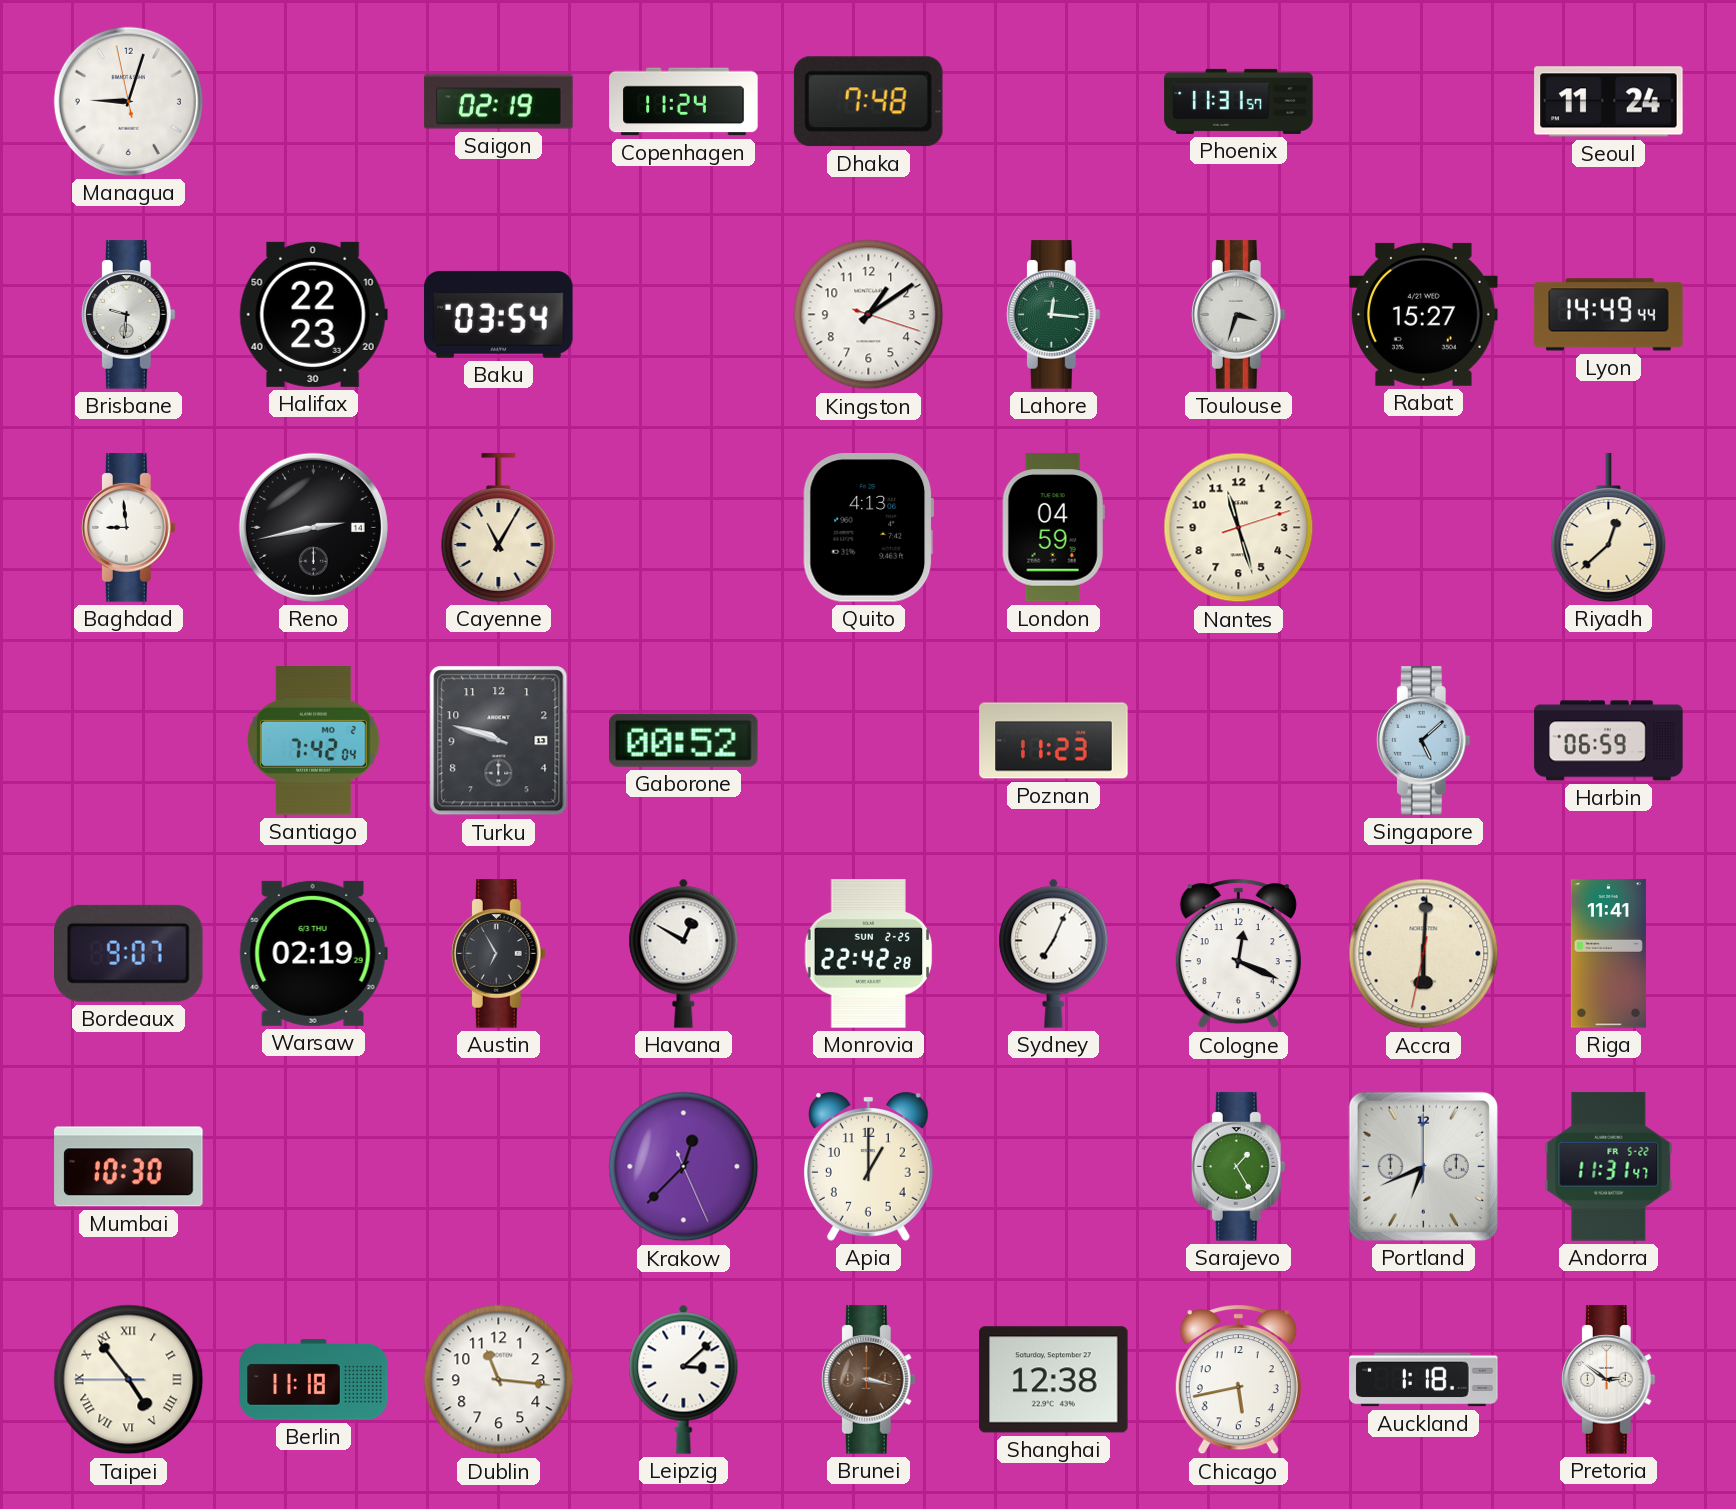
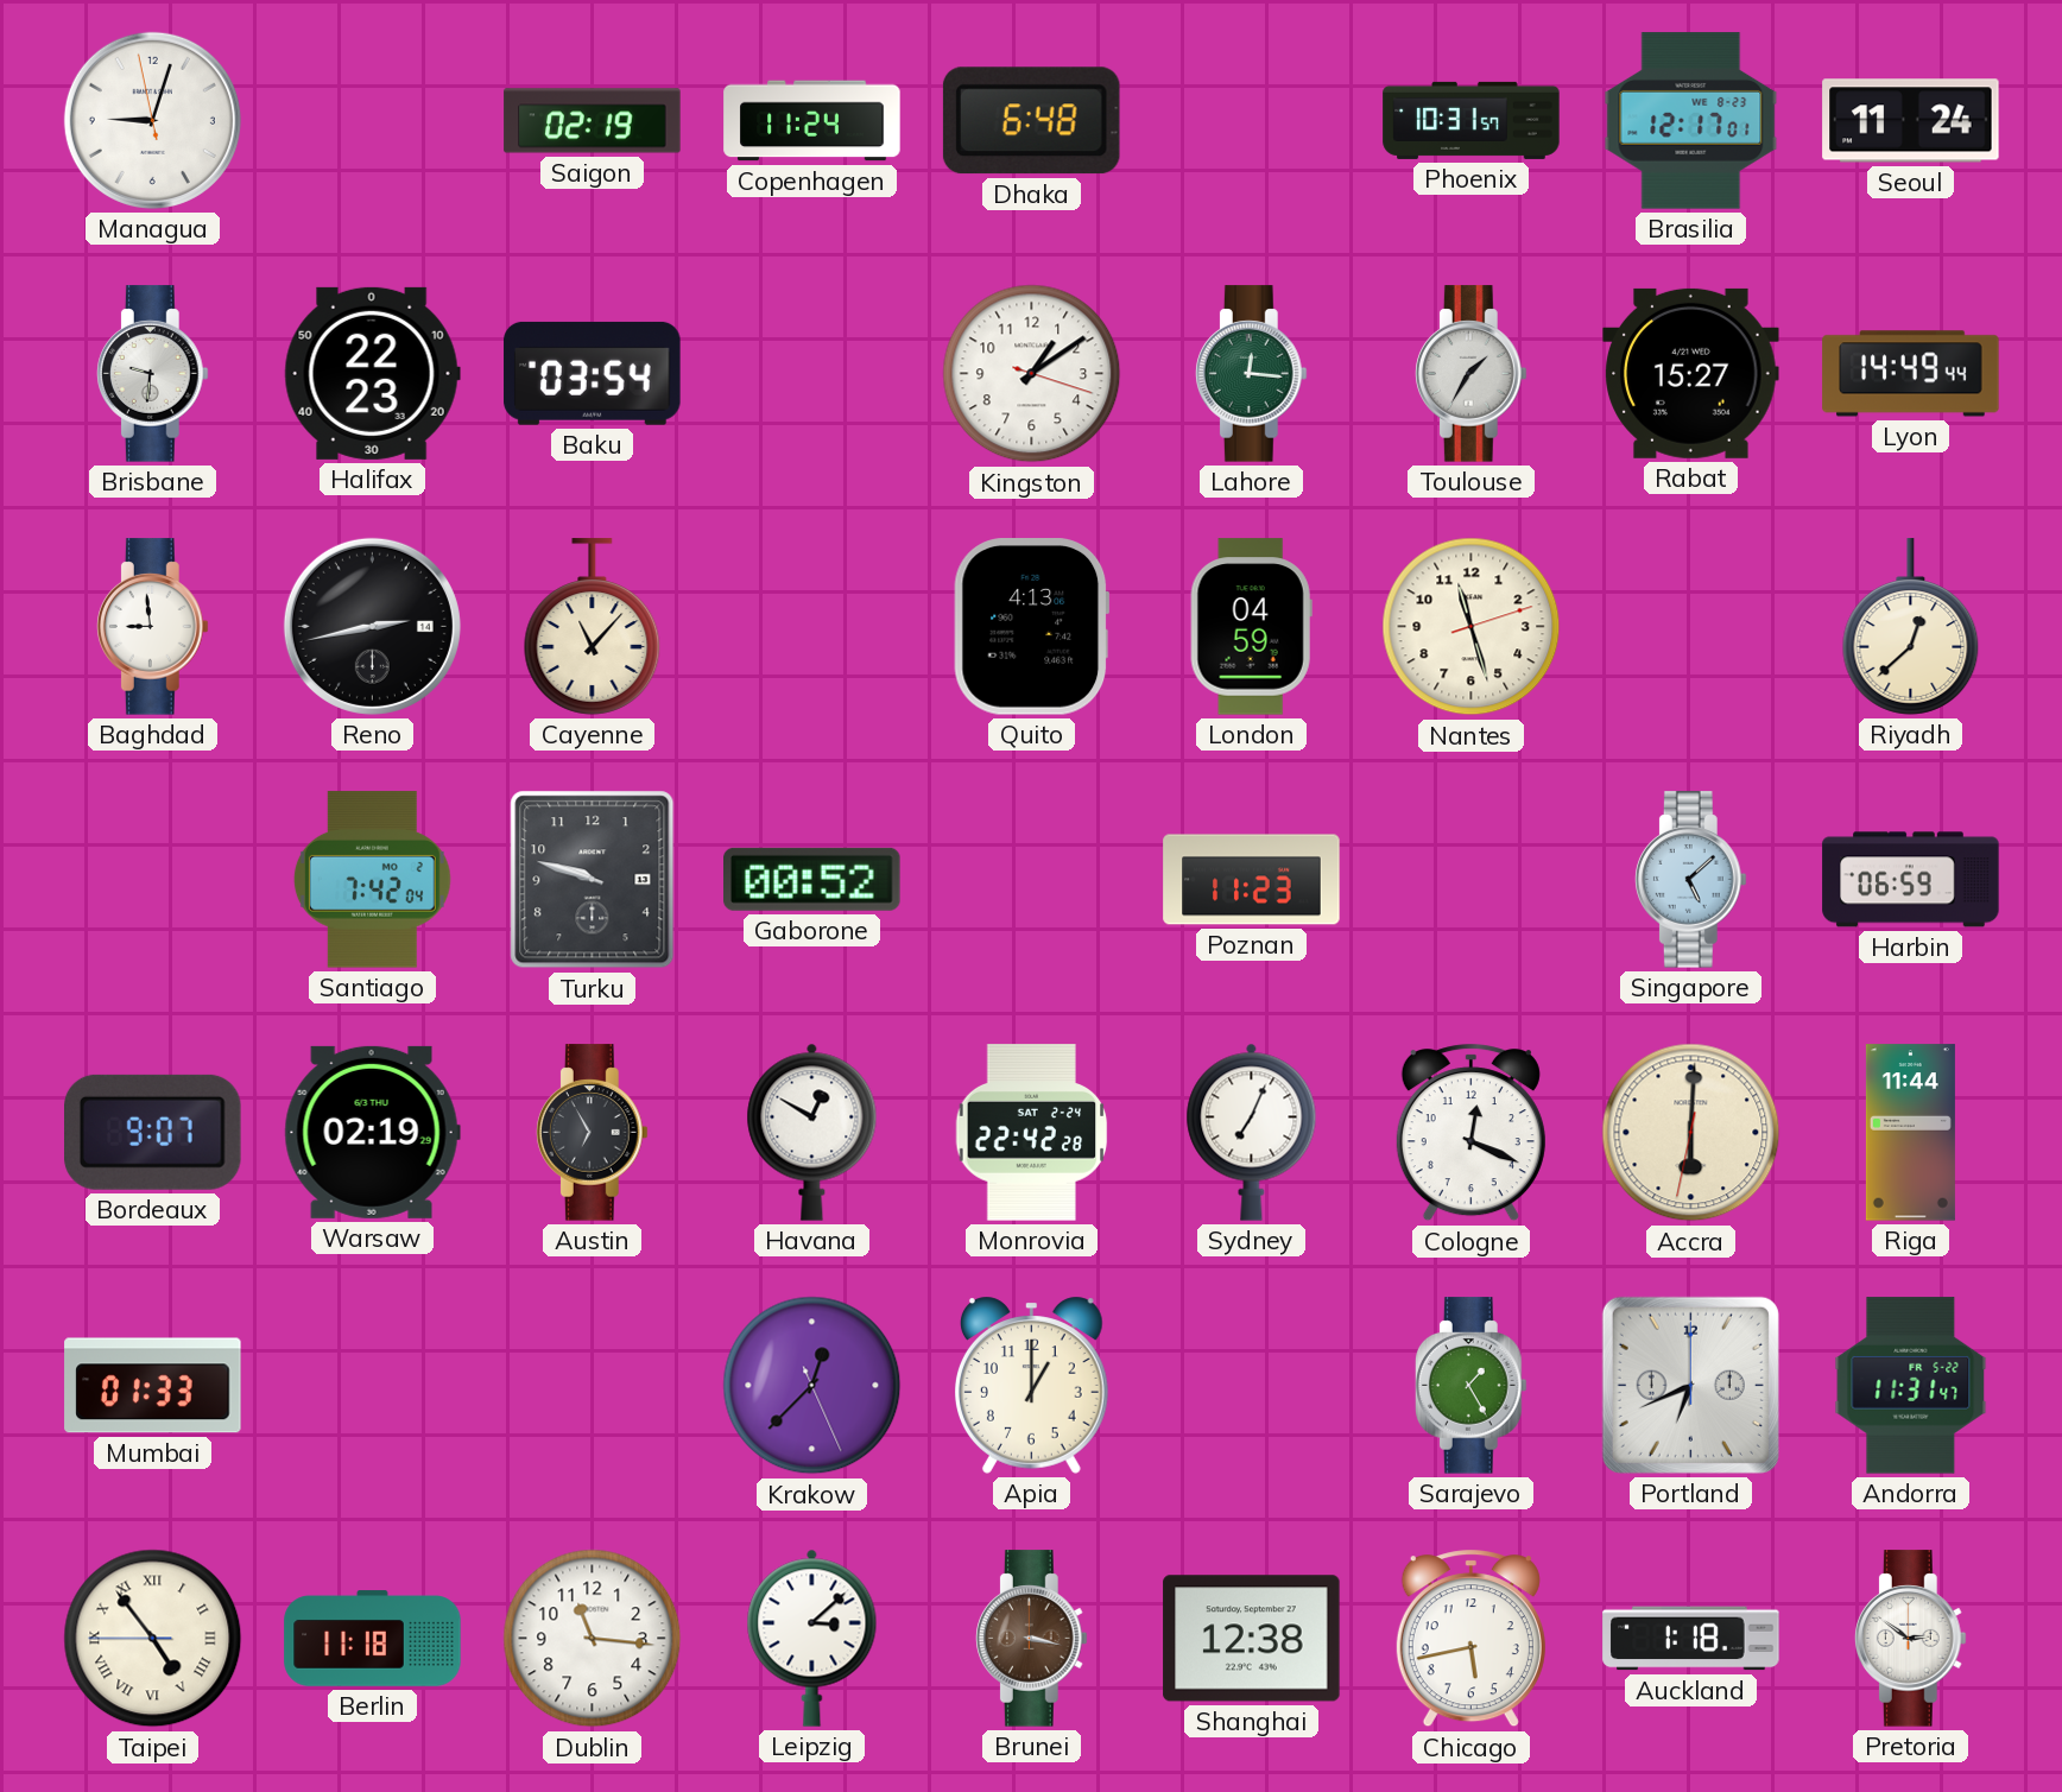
Dhaka: 7:48 -> 6:48
Phoenix: 11:31 -> 10:31
Brasilia: none -> 12:17
Toulouse: 3:33 -> 1:35
Cayenne: 11:05 -> 11:07
Monrovia date: SUN 2-25 -> SAT 2-24
Riga: 11:41 -> 11:44
Mumbai: 10:30 -> 01:33
